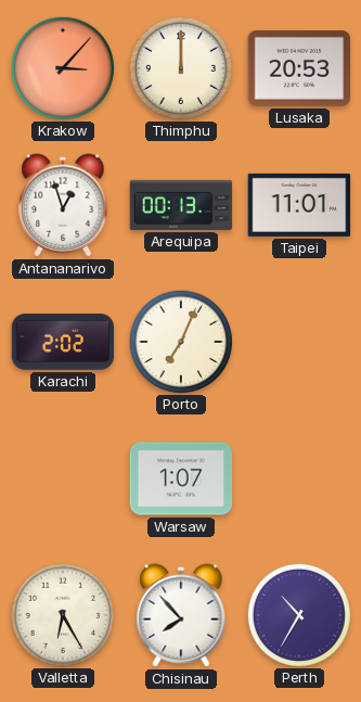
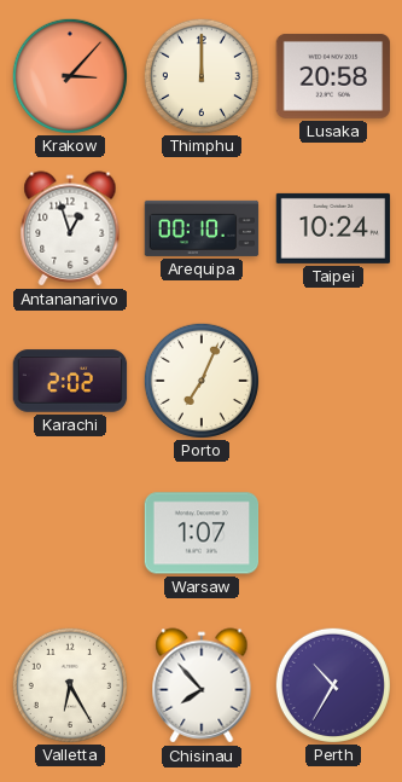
Lusaka: 20:53 -> 20:58
Arequipa: 00:13 -> 00:10
Taipei: 11:01 -> 10:24
